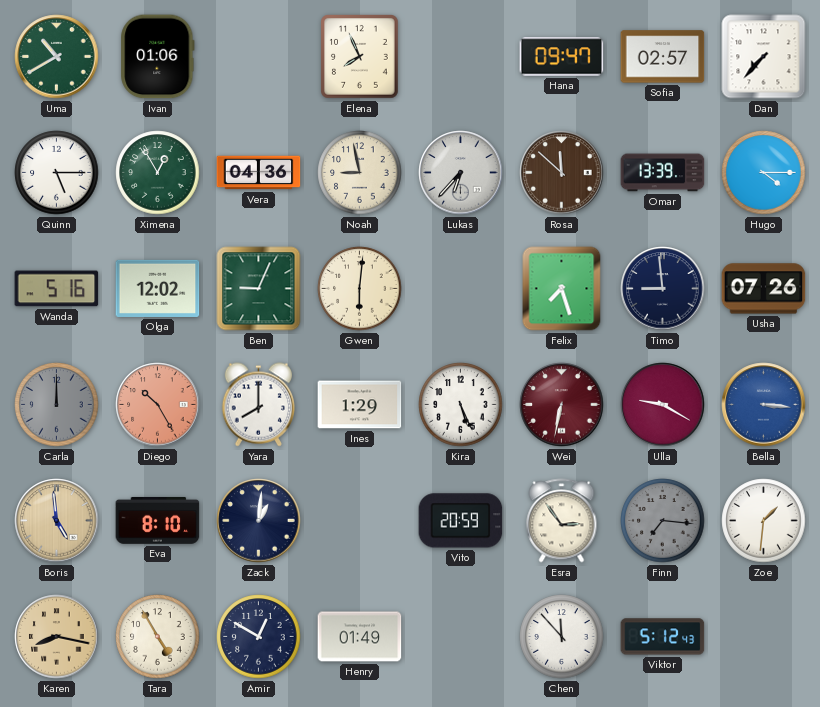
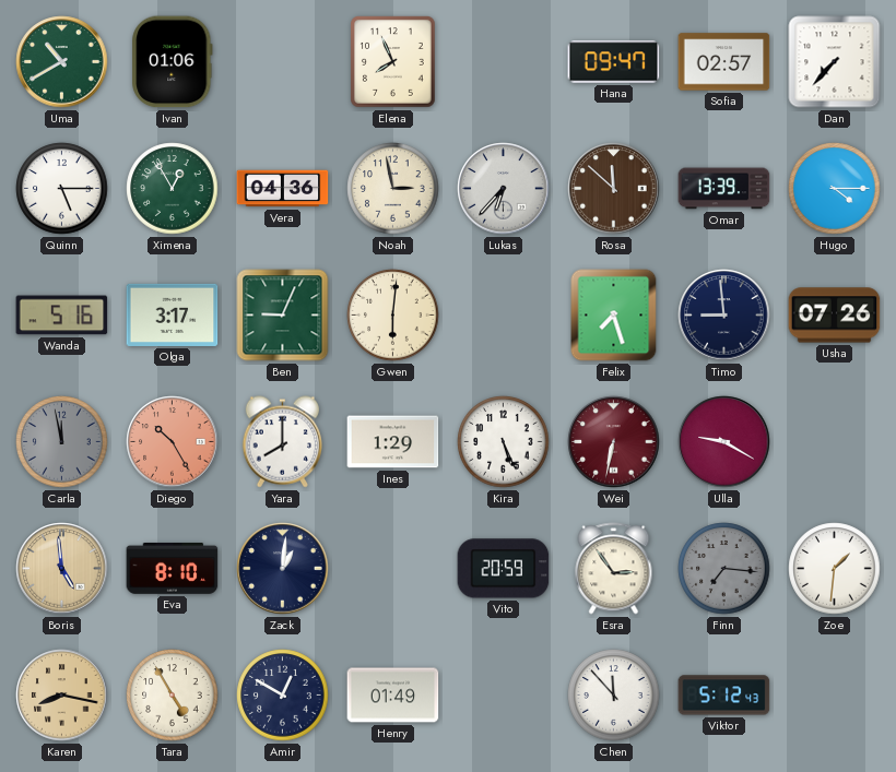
Noah: 8:58 -> 2:58
Olga: 12:02 -> 3:17
Carla: 12:00 -> 11:58
Bella: 3:16 -> none
